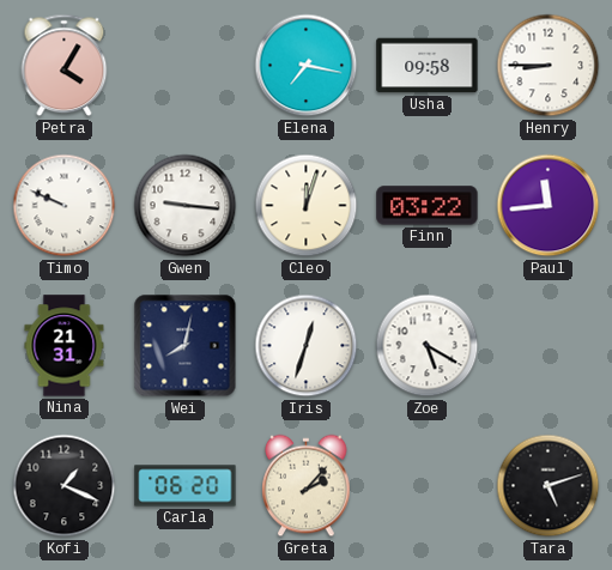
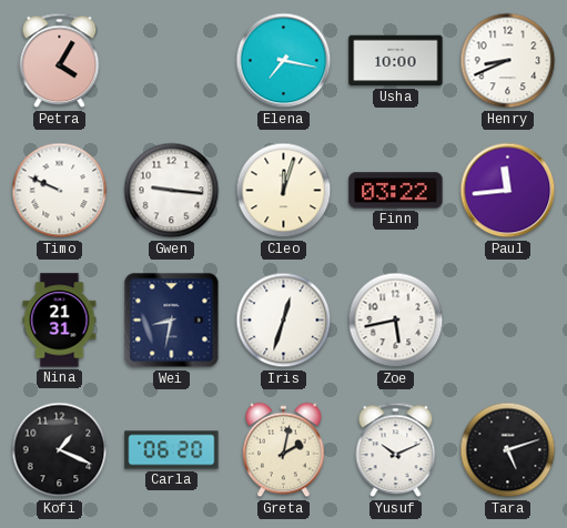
Usha: 09:58 -> 10:00
Henry: 8:45 -> 8:41
Wei: 8:02 -> 8:32
Zoe: 5:20 -> 5:43
Greta: 2:07 -> 2:02
Yusuf: none -> 10:11
